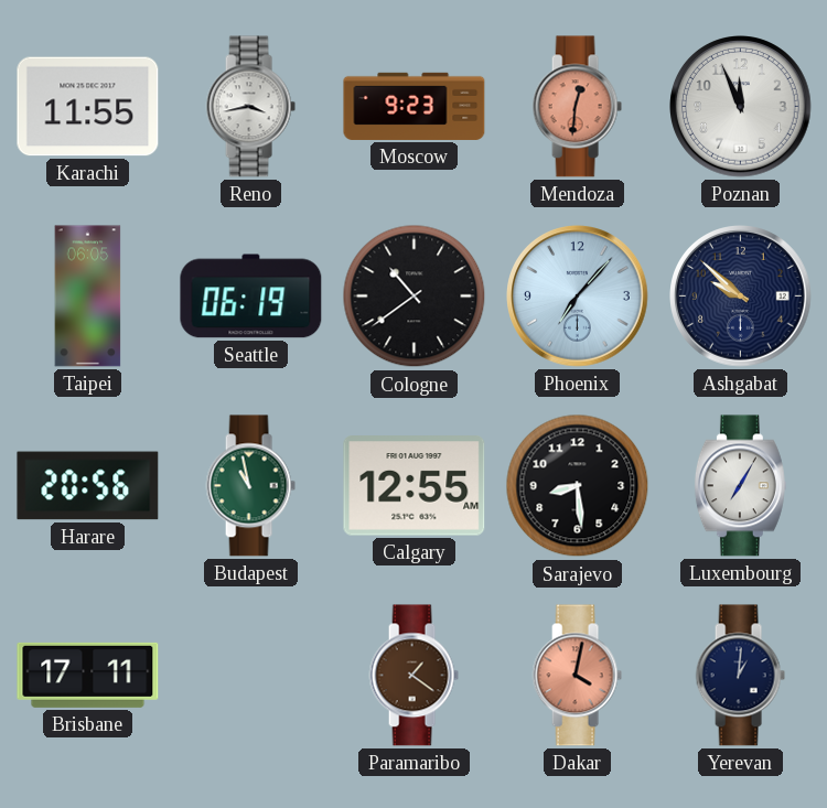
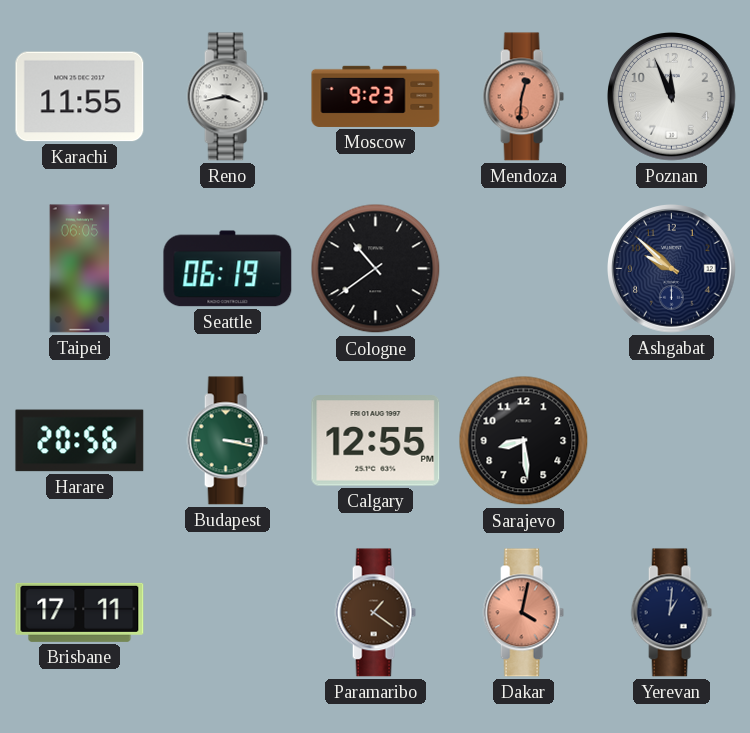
Phoenix: 7:07 -> none
Budapest: 10:58 -> 3:17
Calgary: 12:55 AM -> 12:55 PM
Luxembourg: 7:05 -> none
